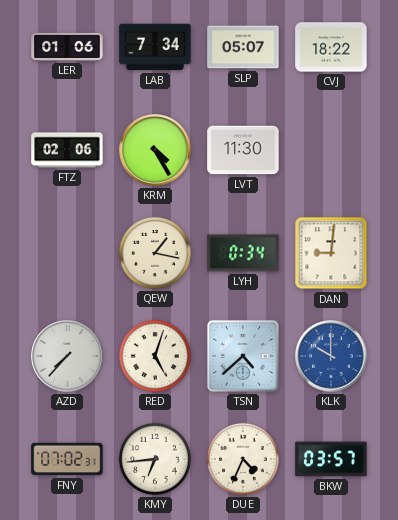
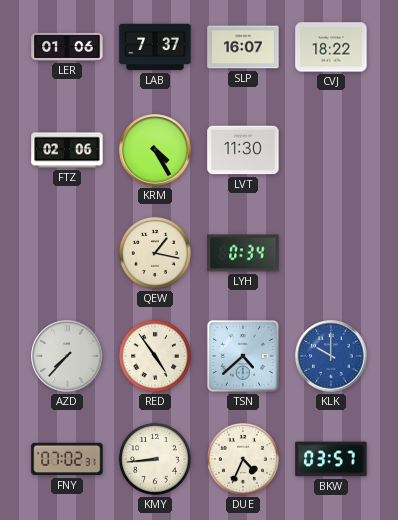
LAB: 7:34 -> 7:37
SLP: 05:07 -> 16:07
DAN: 9:01 -> none
RED: 5:03 -> 4:54
KMY: 6:44 -> 8:44
